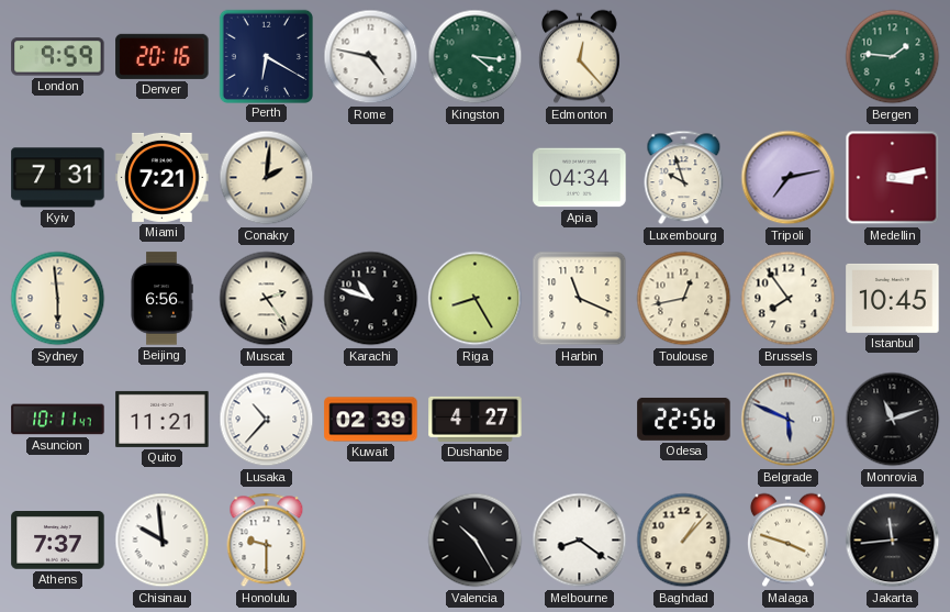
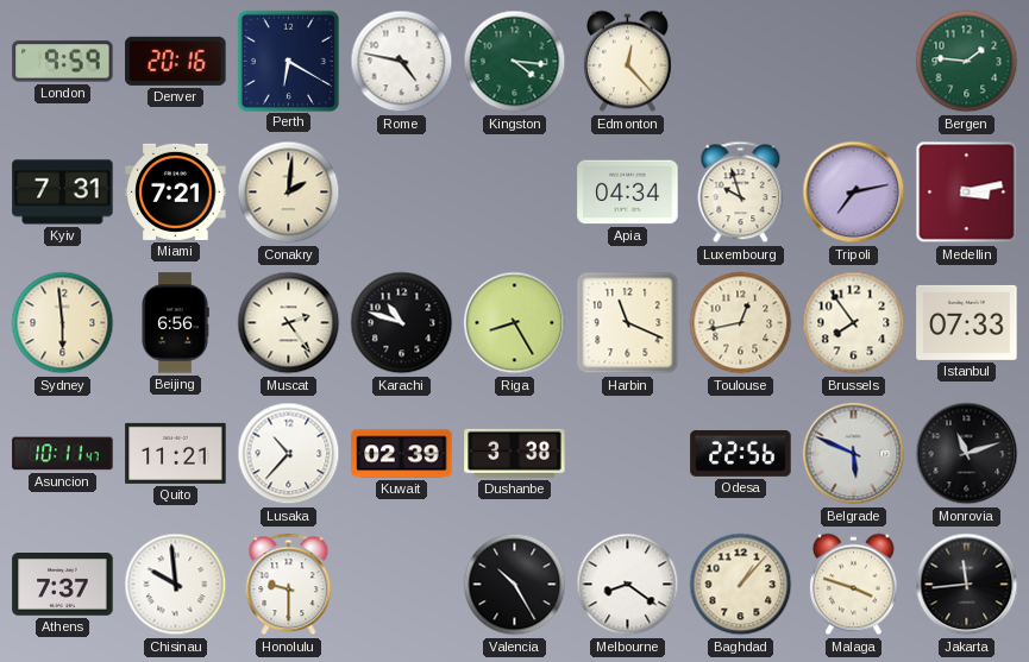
Istanbul: 10:45 -> 07:33
Dushanbe: 4:27 -> 3:38
